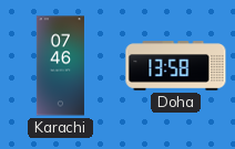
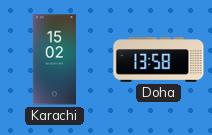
Karachi: 07:46 -> 15:02
